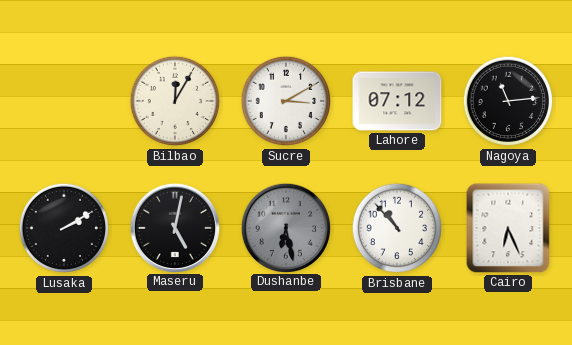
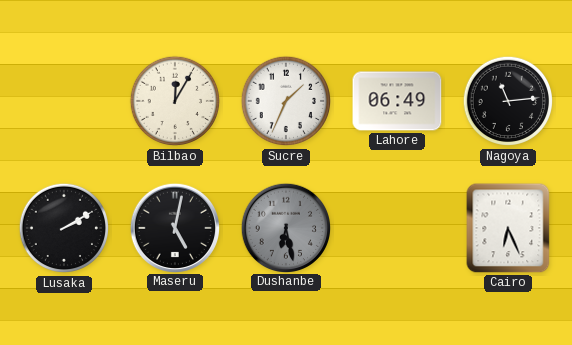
Sucre: 3:10 -> 1:34
Lahore: 07:12 -> 06:49
Brisbane: 10:53 -> none
